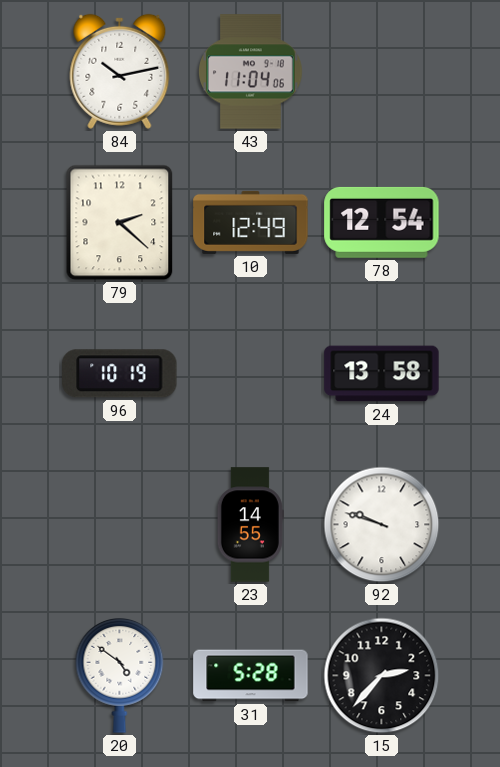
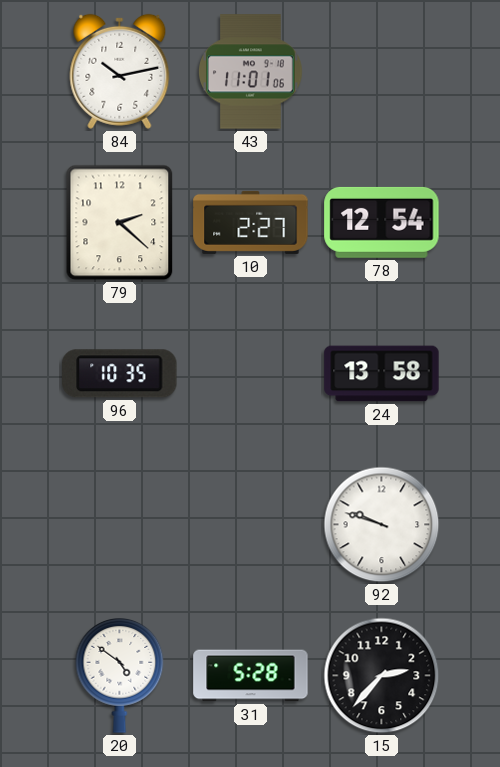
43: 11:04 -> 11:01
10: 12:49 -> 2:27
96: 10:19 -> 10:35
23: 14:55 -> none
